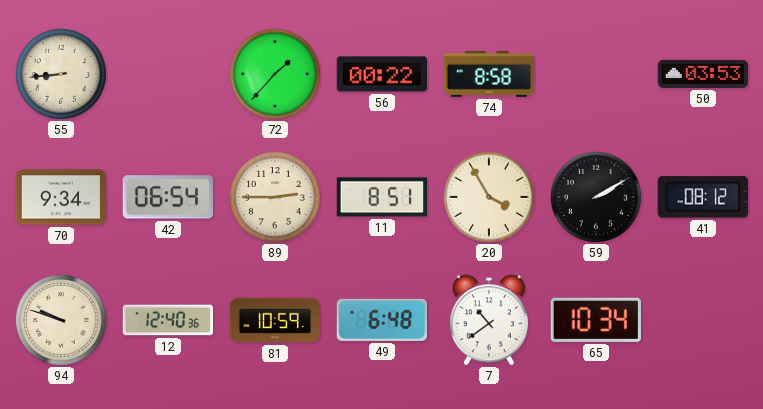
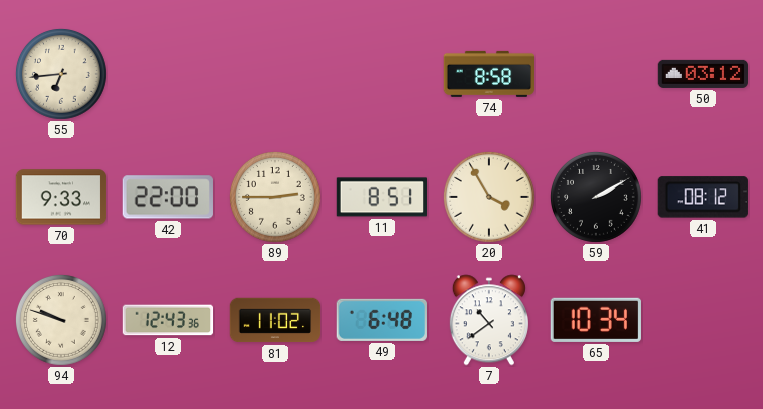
55: 8:44 -> 6:44
72: 1:37 -> none
56: 00:22 -> none
50: 03:53 -> 03:12
70: 9:34 -> 9:33
42: 06:54 -> 22:00
12: 12:40 -> 12:43
81: 10:59 -> 11:02
